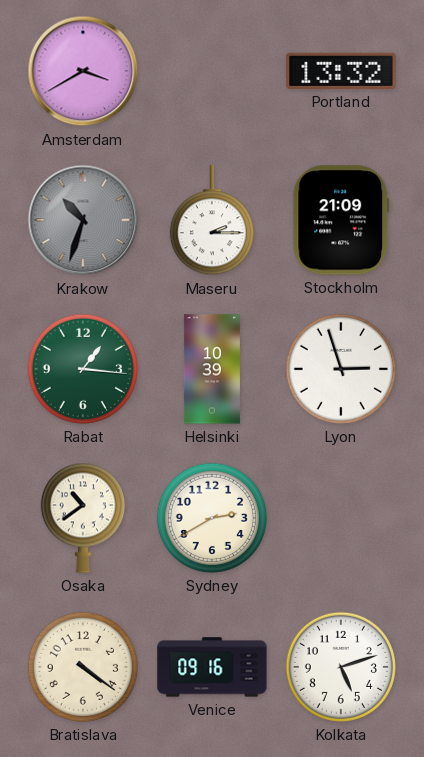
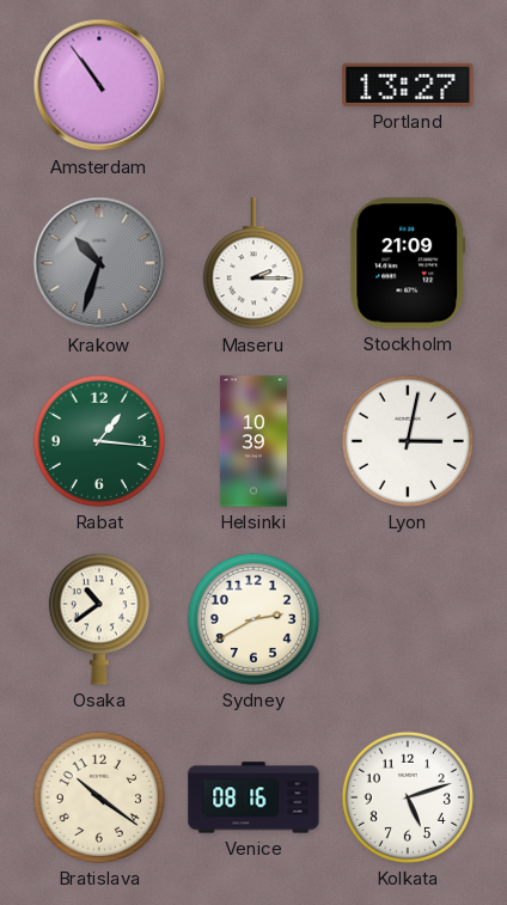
Amsterdam: 3:40 -> 10:54
Portland: 13:32 -> 13:27
Lyon: 2:57 -> 3:02
Bratislava: 4:21 -> 10:21
Venice: 09:16 -> 08:16
